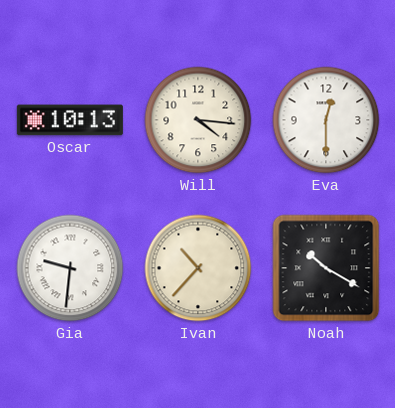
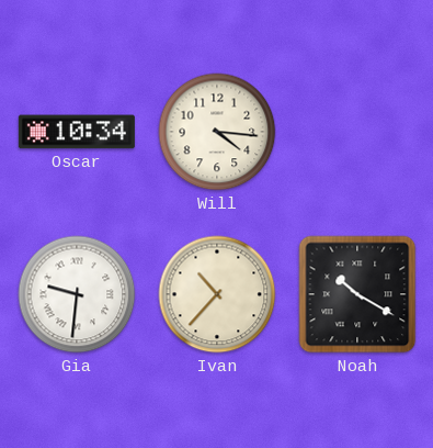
Oscar: 10:13 -> 10:34
Eva: 12:30 -> none
